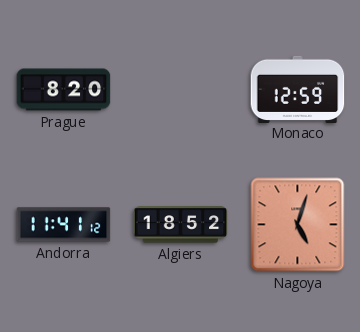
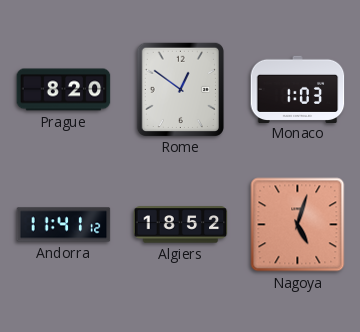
Rome: none -> 12:51
Monaco: 12:59 -> 1:03
